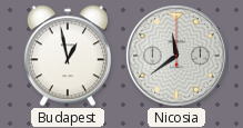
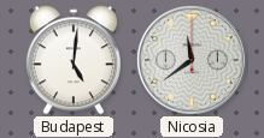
Budapest: 12:58 -> 5:01
